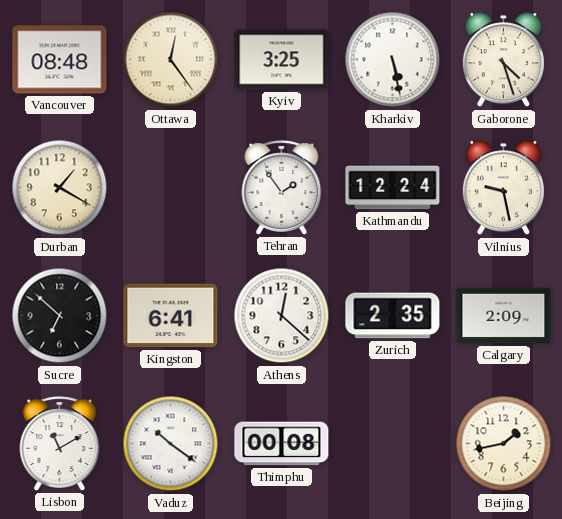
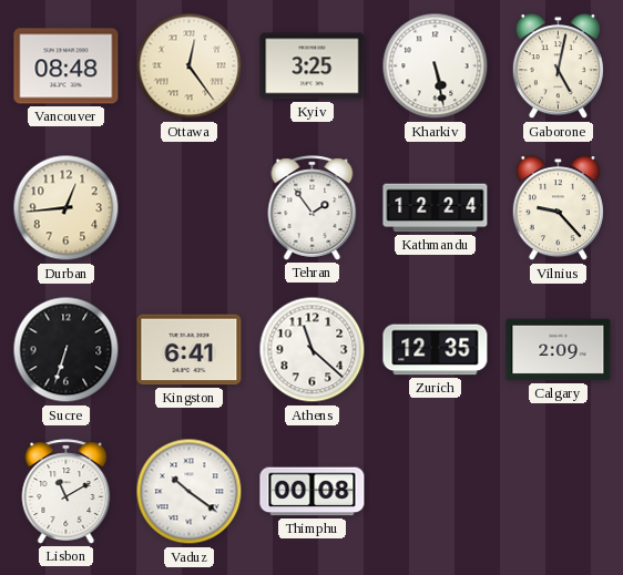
Gaborone: 4:27 -> 5:02
Durban: 1:20 -> 12:44
Vilnius: 9:28 -> 9:23
Sucre: 6:52 -> 6:33
Athens: 12:22 -> 11:22
Zurich: 2:35 -> 12:35
Beijing: 1:43 -> none
